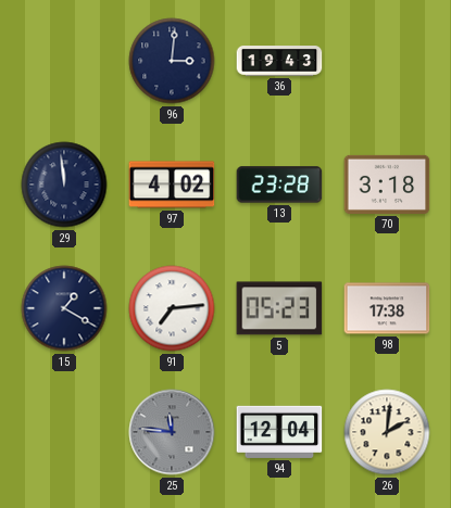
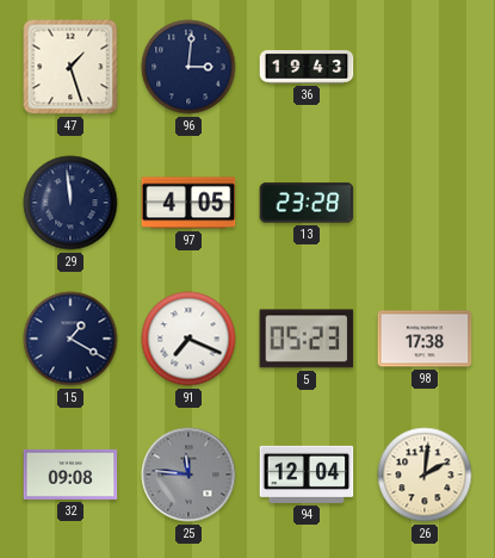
47: none -> 1:27
97: 4:02 -> 4:05
70: 3:18 -> none
91: 7:14 -> 7:19
32: none -> 09:08
